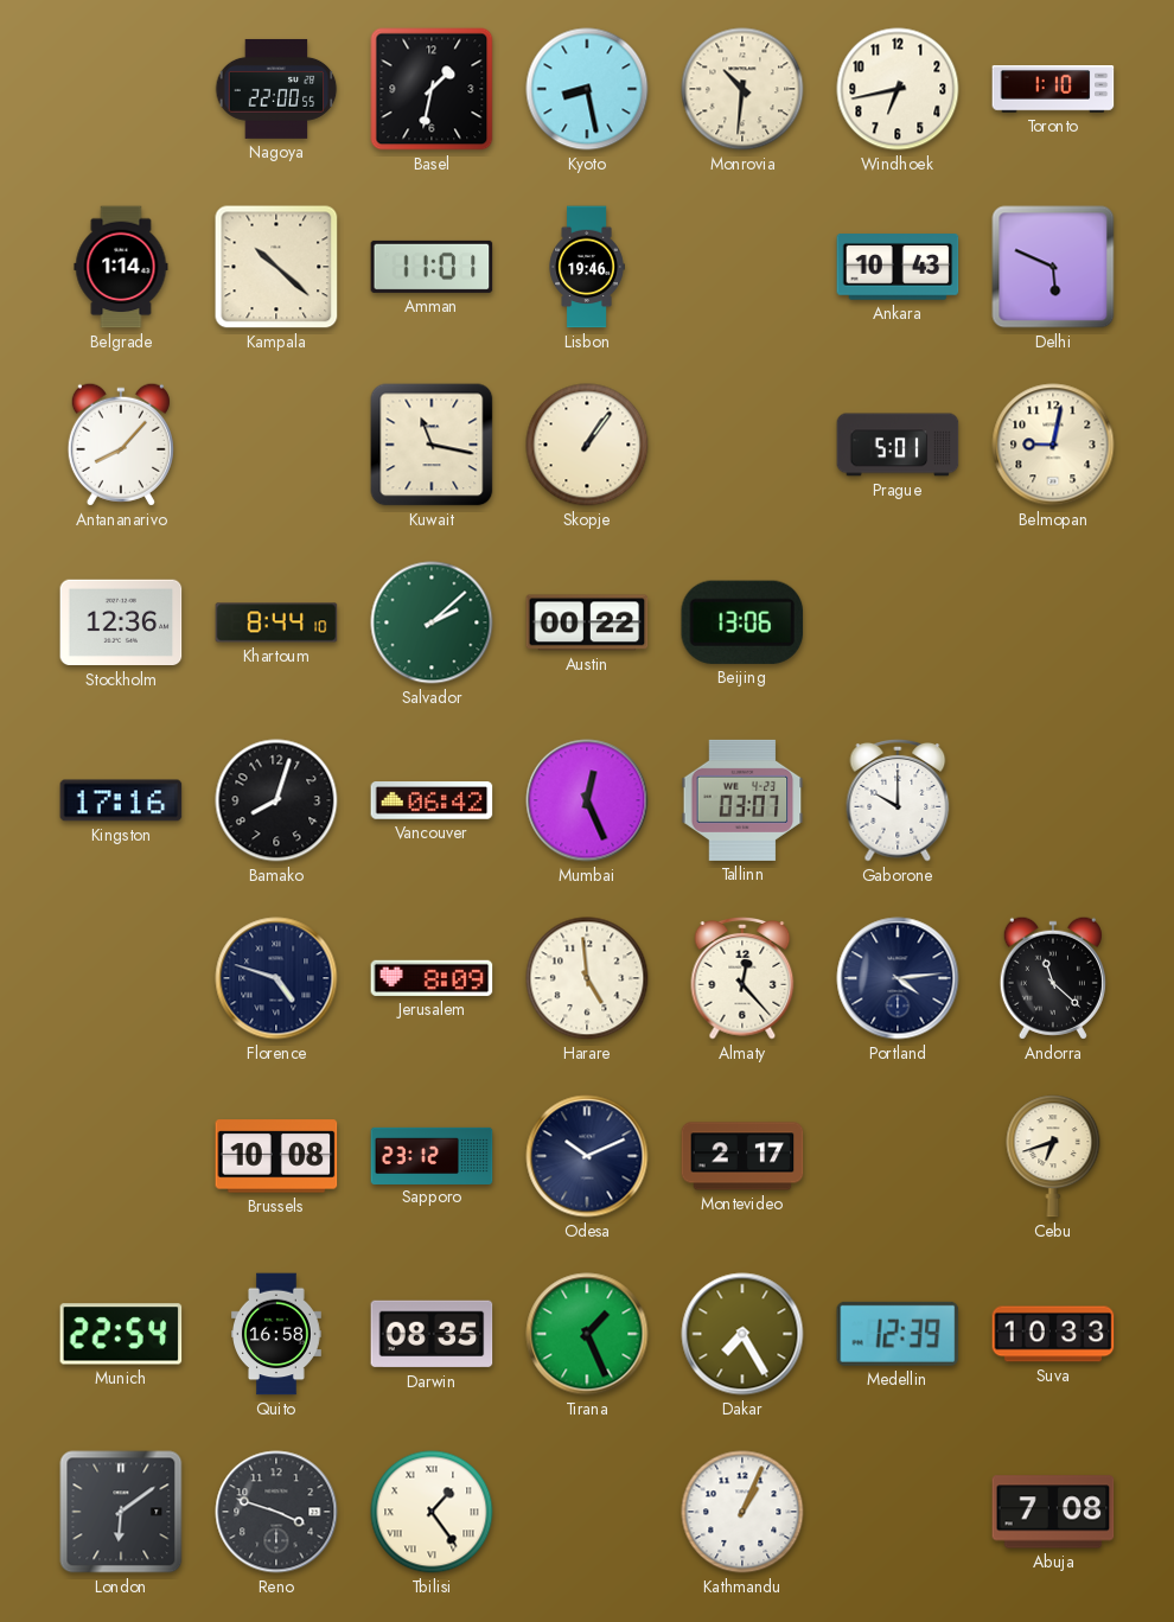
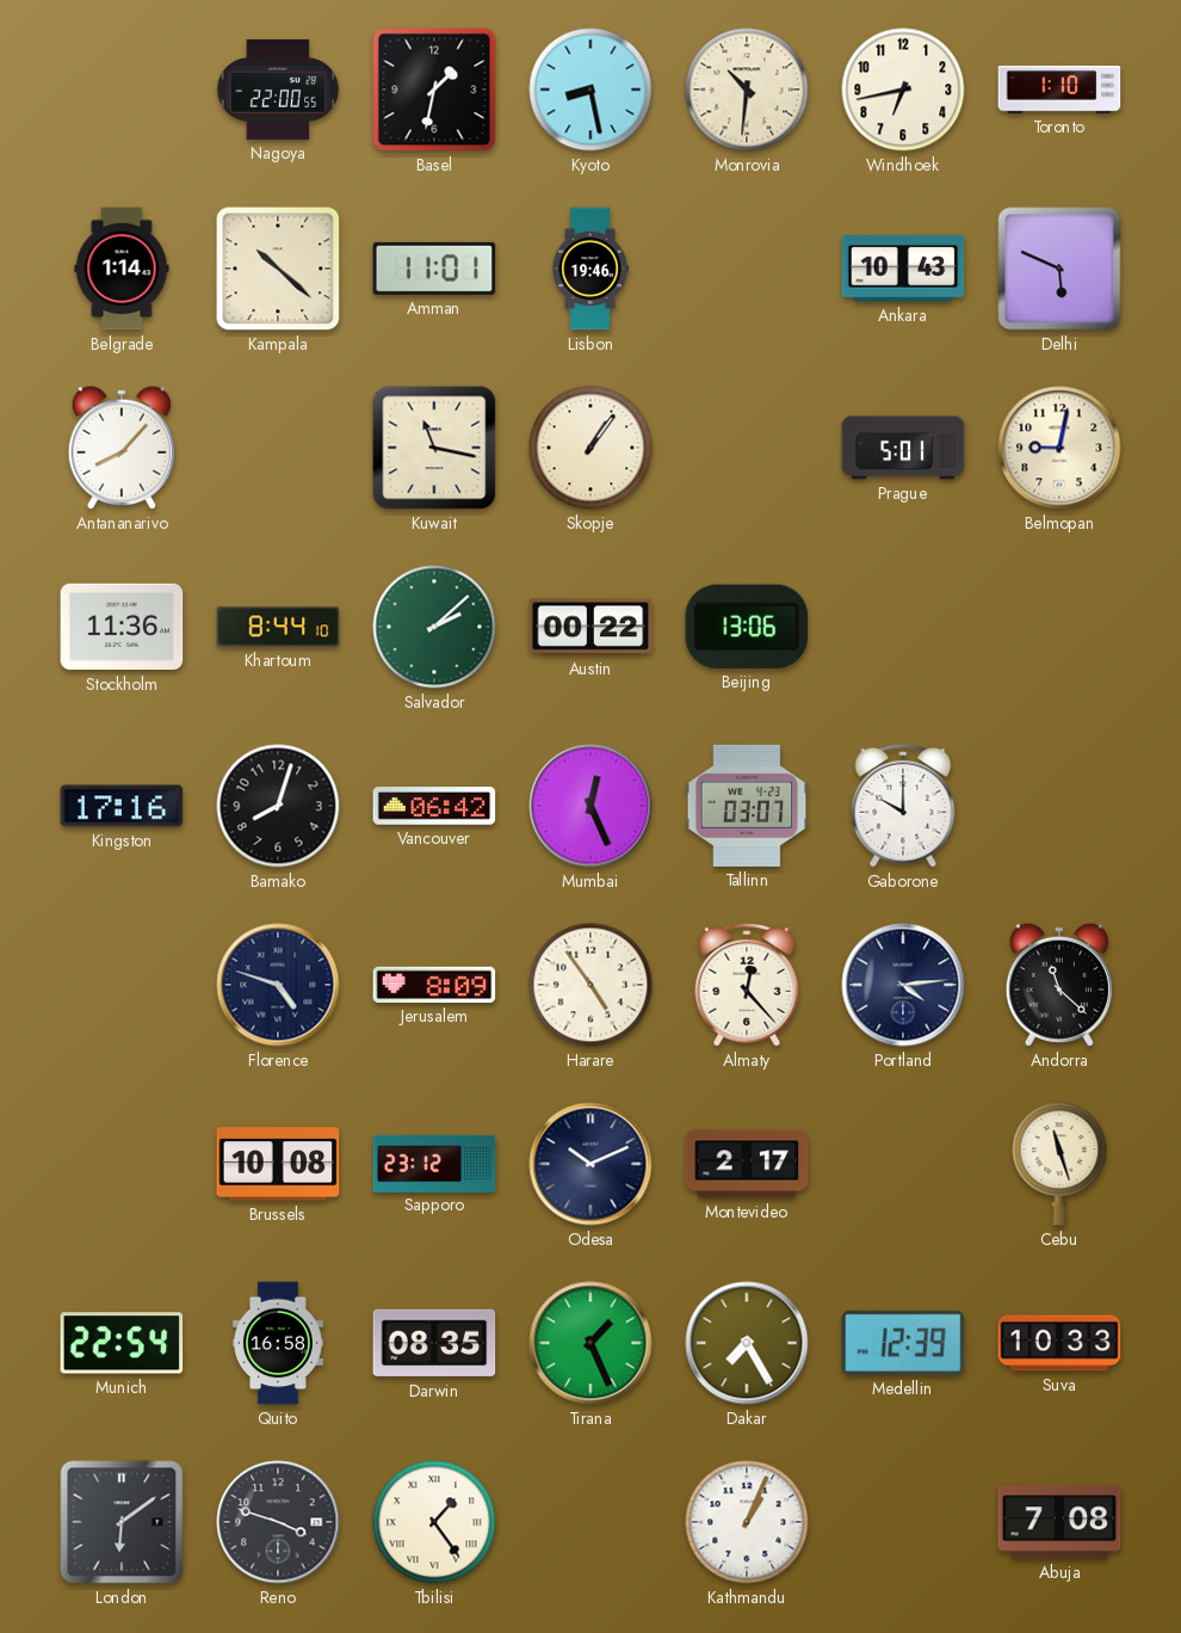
Stockholm: 12:36 -> 11:36
Harare: 4:59 -> 4:54
Cebu: 6:42 -> 11:27
